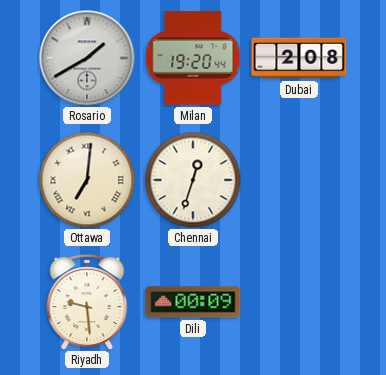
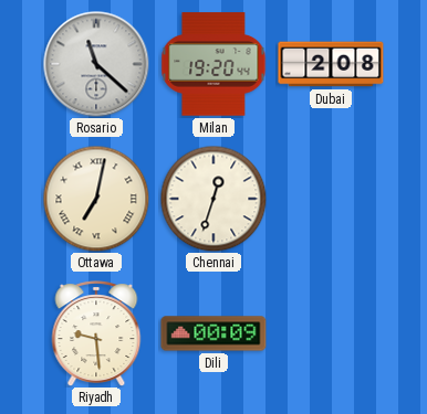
Rosario: 1:40 -> 11:22
Ottawa: 7:01 -> 7:02
